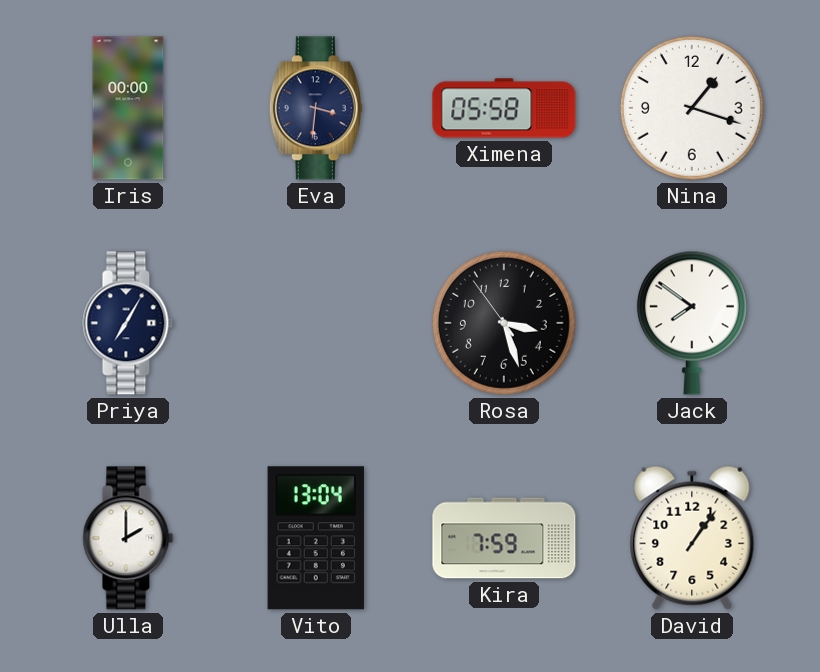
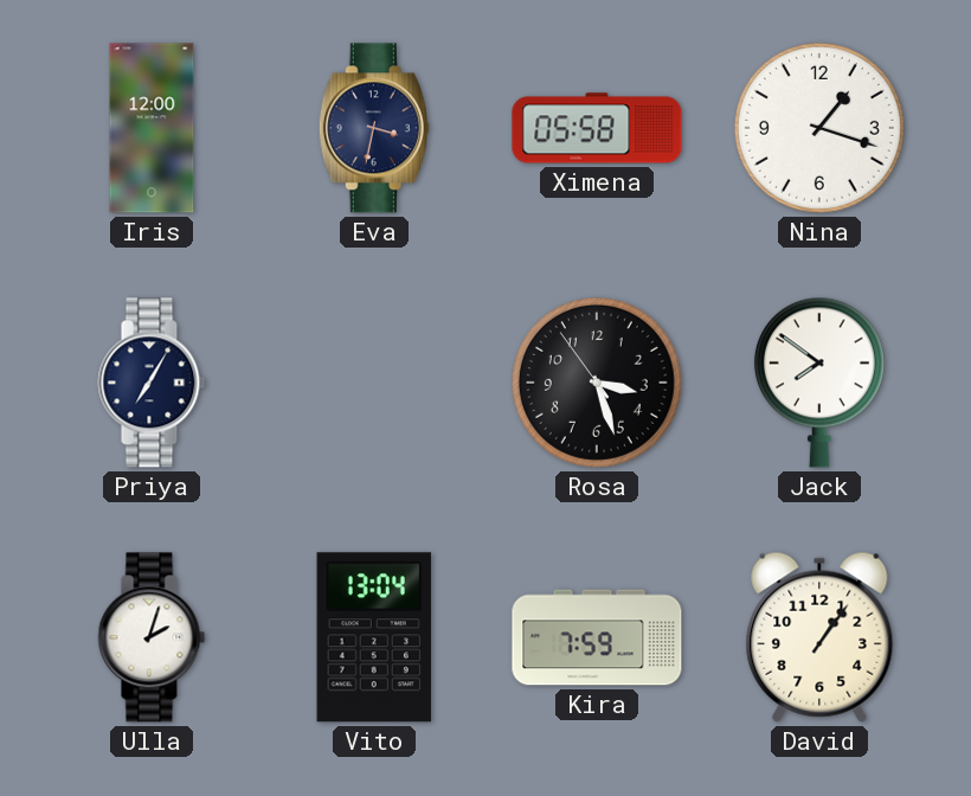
Iris: 00:00 -> 12:00
Eva: 3:31 -> 3:32
Ulla: 2:00 -> 2:03
